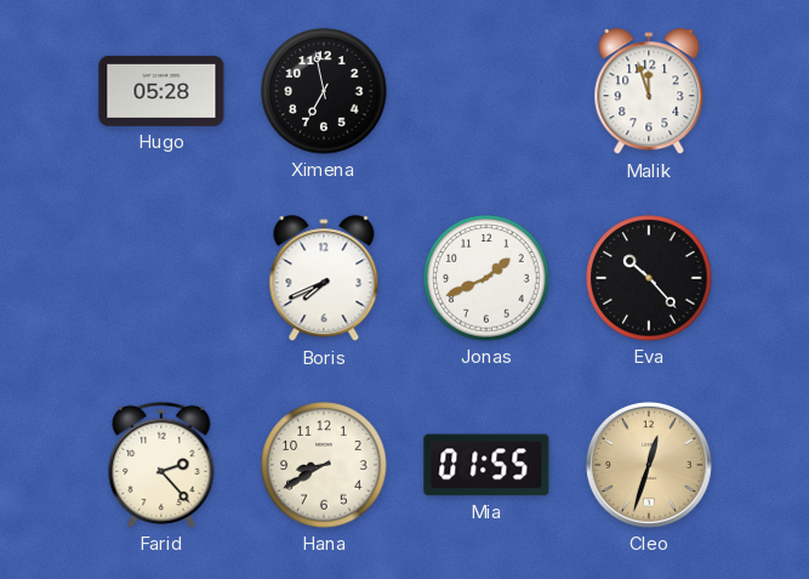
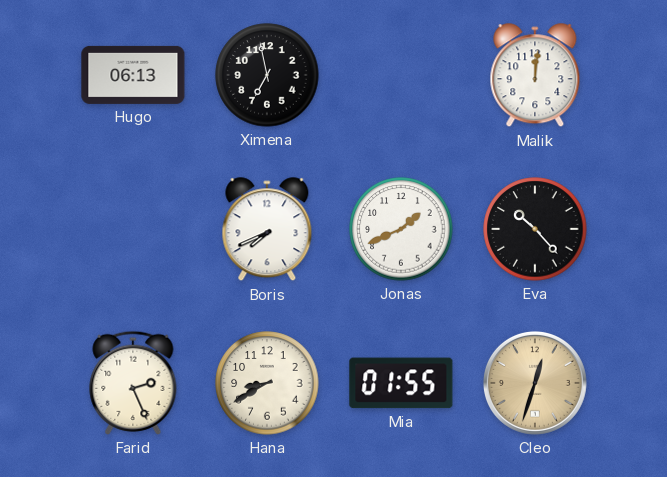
Hugo: 05:28 -> 06:13
Malik: 11:57 -> 12:01
Farid: 2:23 -> 2:26
